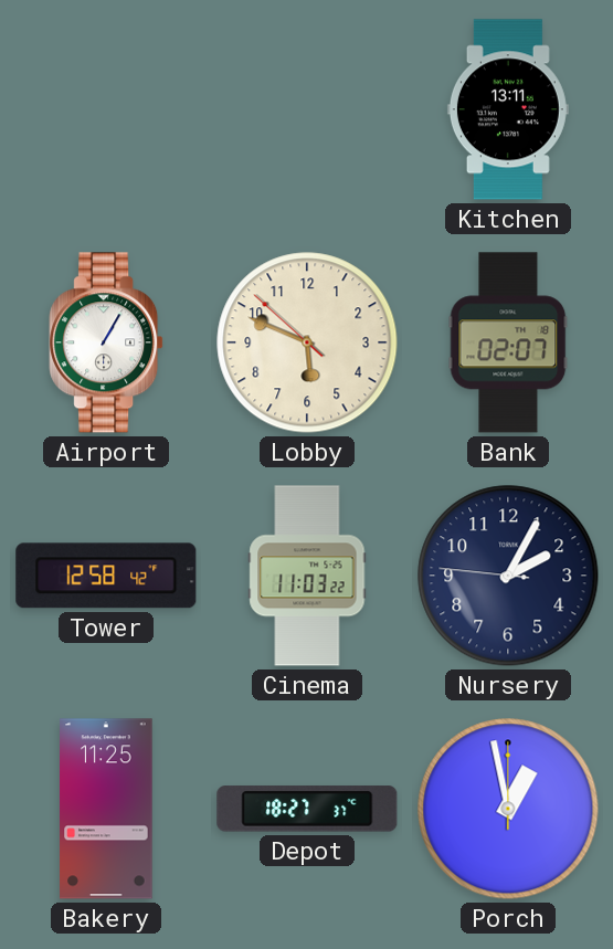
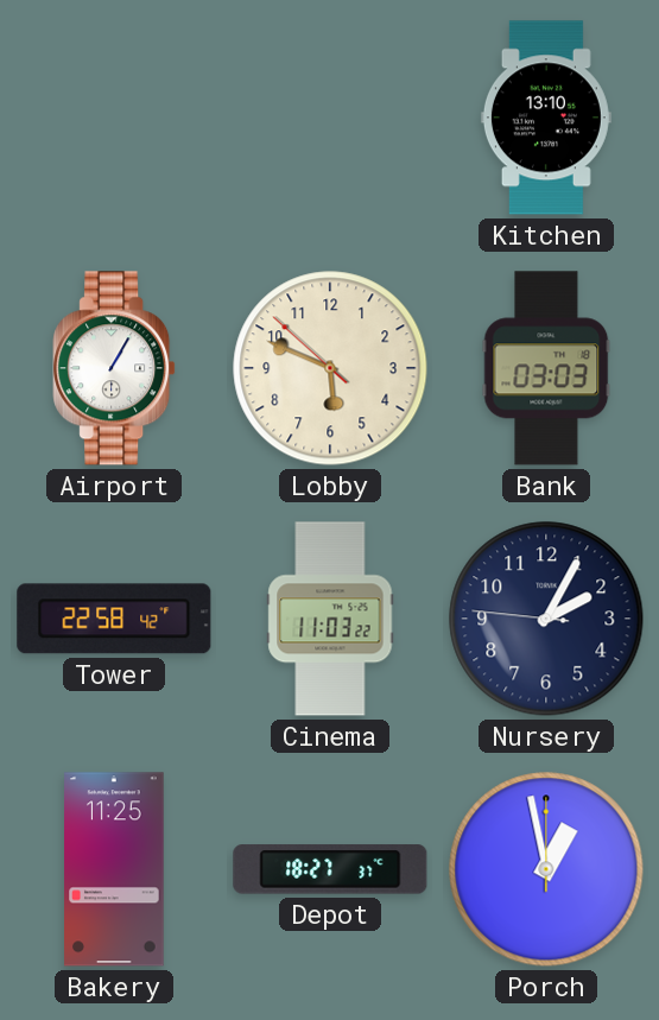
Kitchen: 13:11 -> 13:10
Bank: 02:07 -> 03:03
Tower: 12:58 -> 22:58
